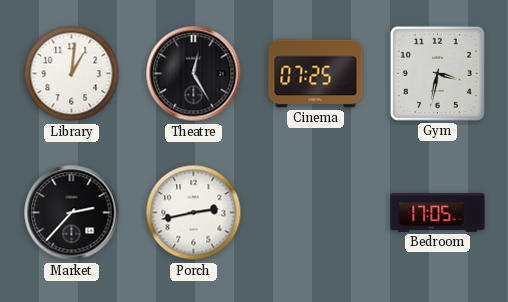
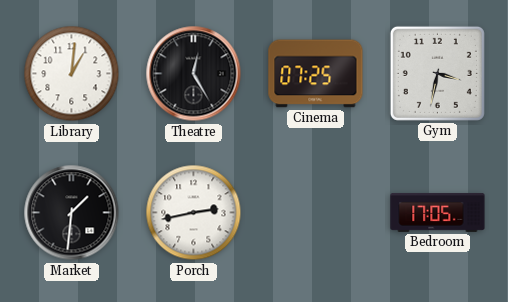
Market: 2:37 -> 1:31
